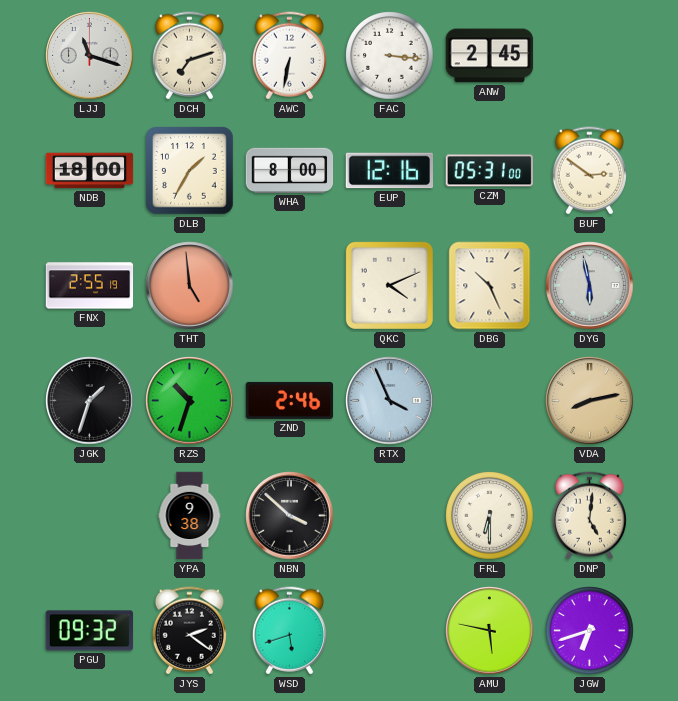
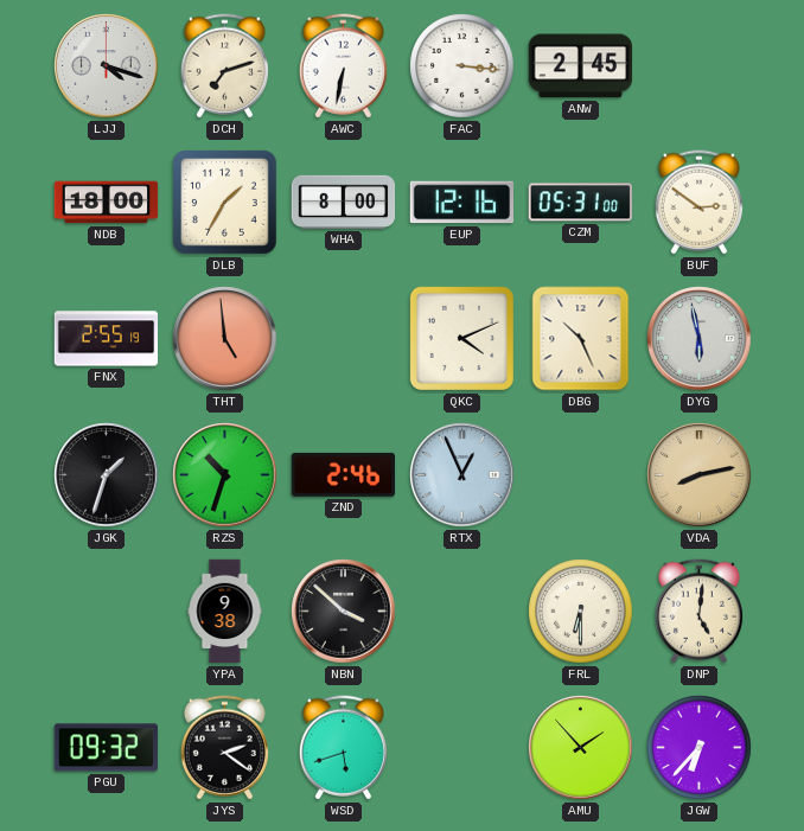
LJJ: 11:18 -> 4:18
RTX: 3:56 -> 12:56
AMU: 5:47 -> 1:53
JGW: 6:42 -> 6:37
